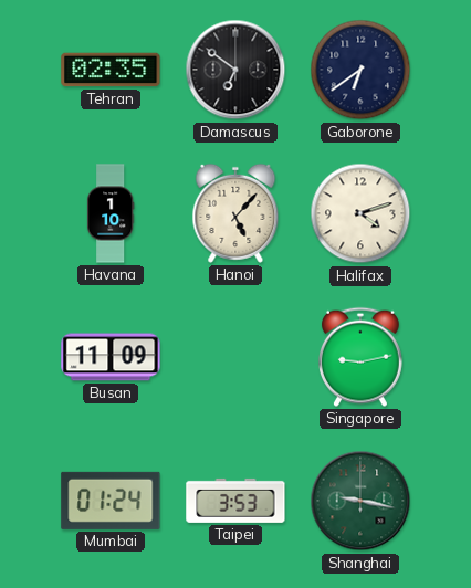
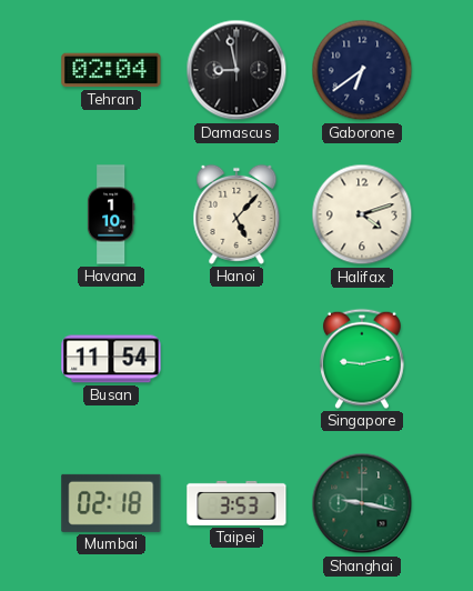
Tehran: 02:35 -> 02:04
Damascus: 6:51 -> 8:58
Busan: 11:09 -> 11:54
Mumbai: 01:24 -> 02:18
